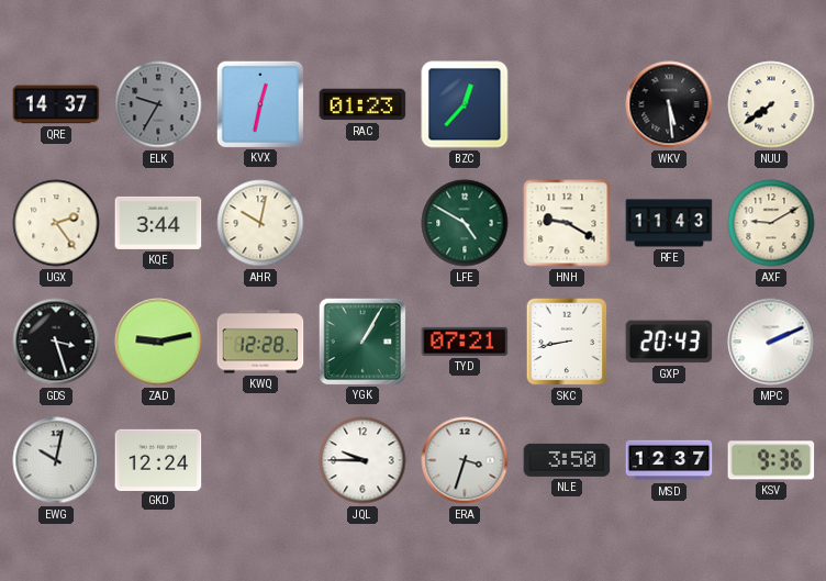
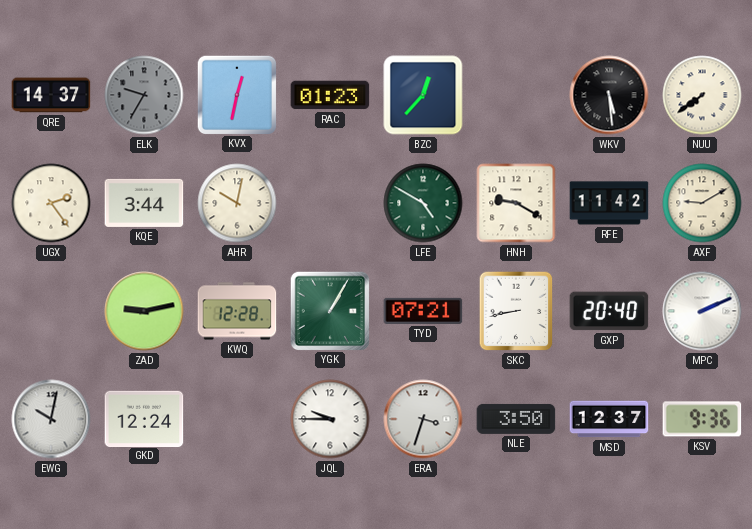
RFE: 11:43 -> 11:42
GDS: 3:27 -> none
GXP: 20:43 -> 20:40
